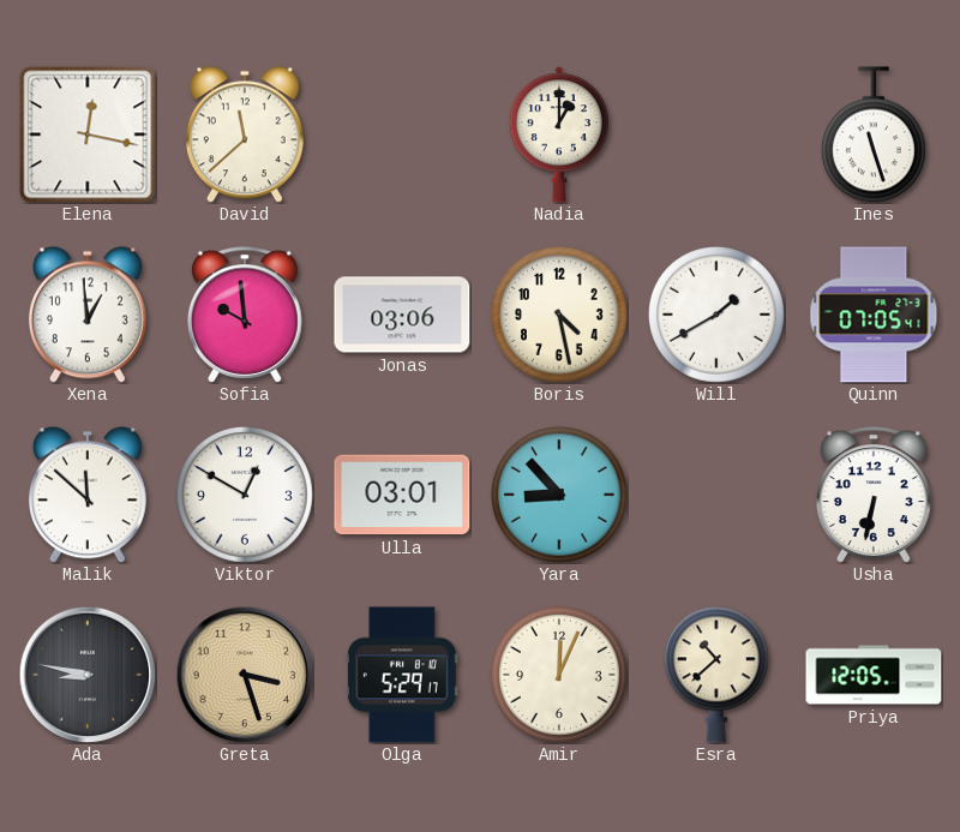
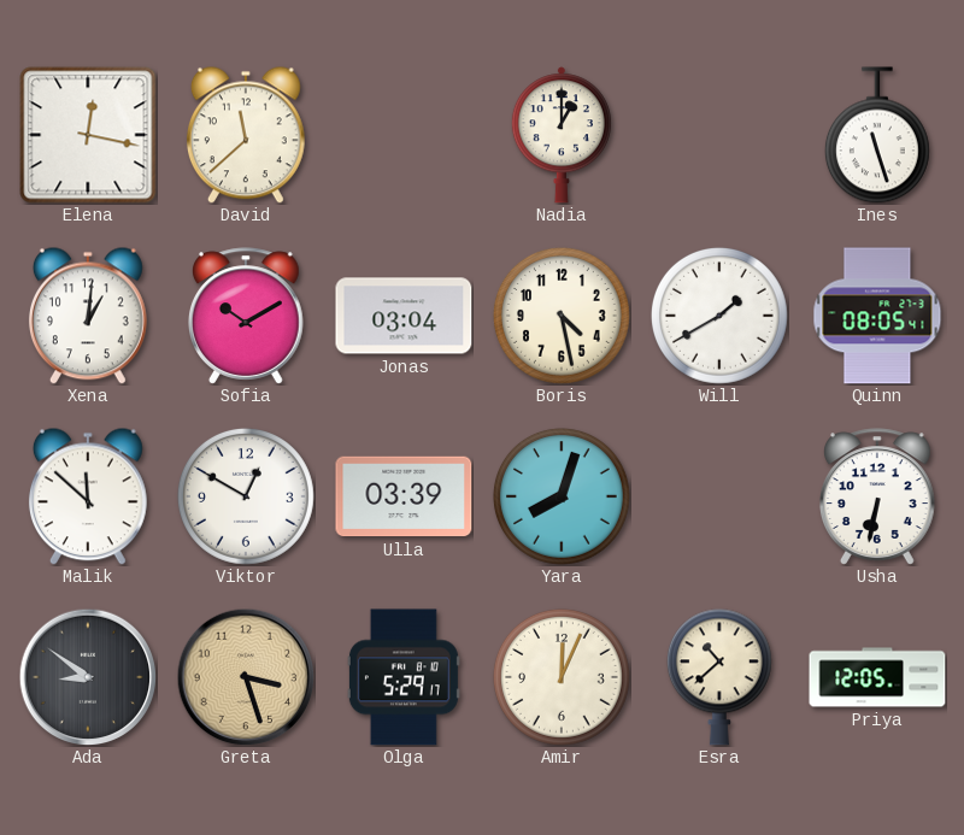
Xena: 12:59 -> 1:01
Sofia: 9:59 -> 10:10
Jonas: 03:06 -> 03:04
Quinn: 07:05 -> 08:05
Ulla: 03:01 -> 03:39
Yara: 8:53 -> 8:03
Ada: 8:47 -> 8:51
